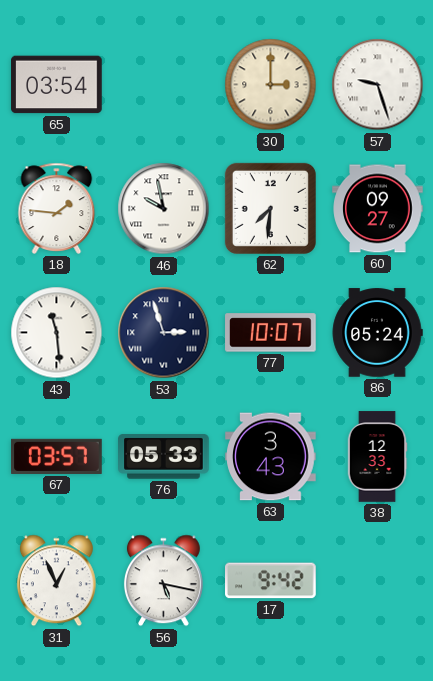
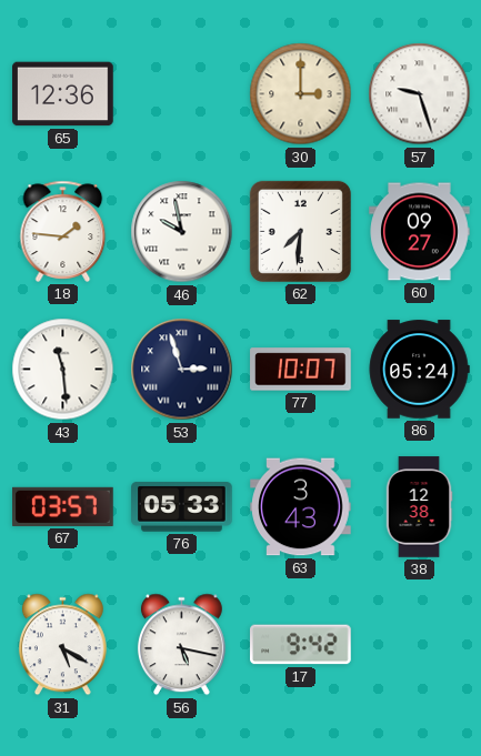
65: 03:54 -> 12:36
38: 12:33 -> 12:38
31: 12:56 -> 5:20
